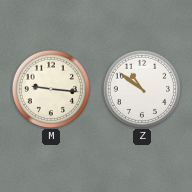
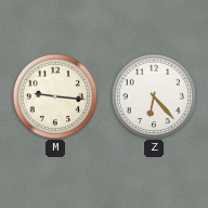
Z: 10:51 -> 6:23
